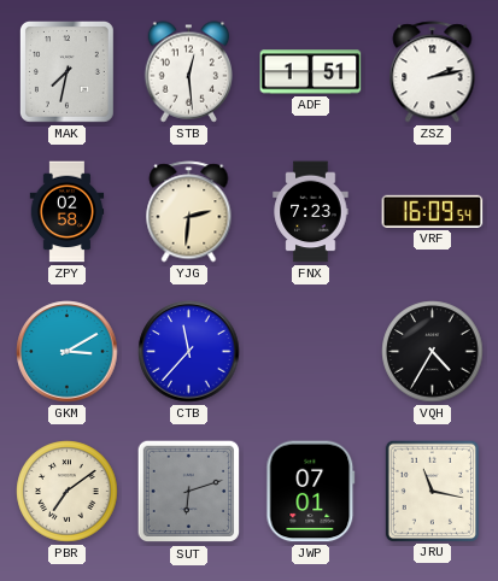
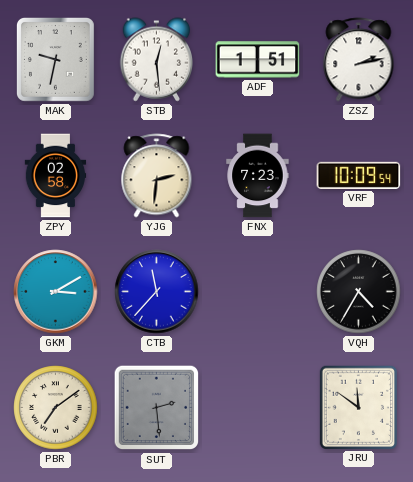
MAK: 7:32 -> 9:32
VRF: 16:09 -> 10:09
SUT: 6:12 -> 2:29
JWP: 07:01 -> none
JRU: 11:17 -> 11:51
